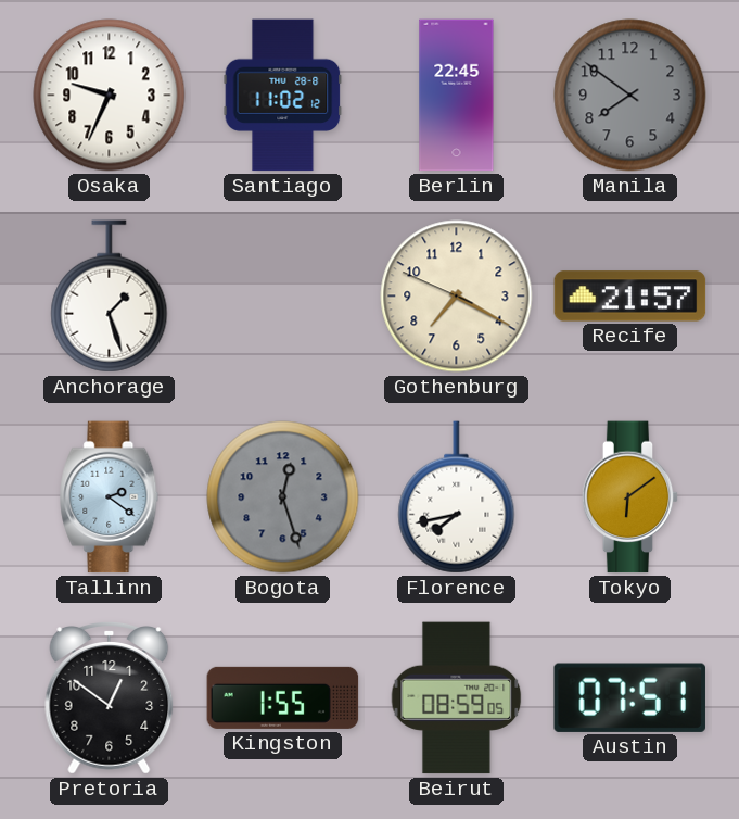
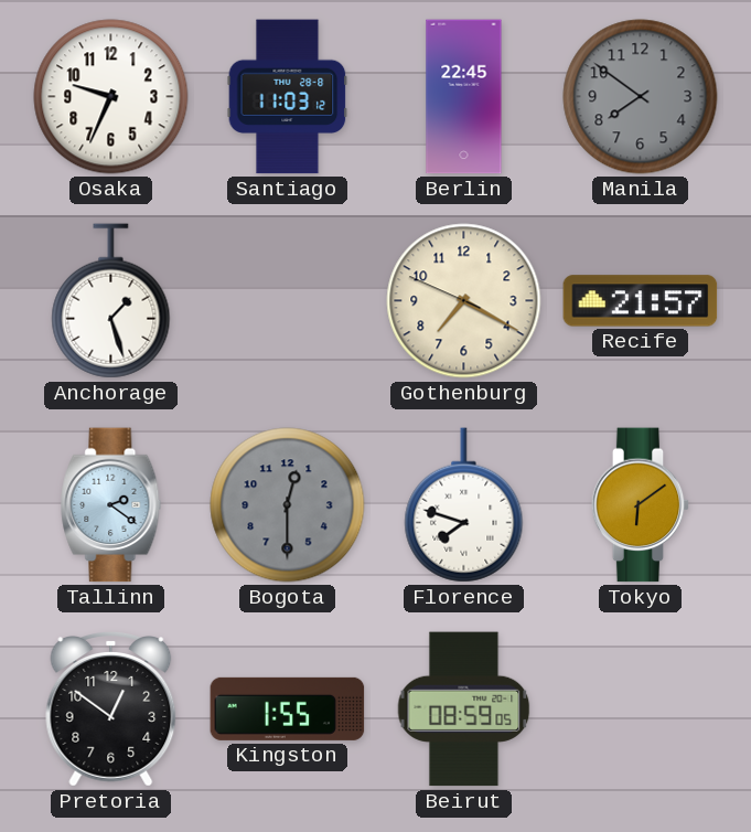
Santiago: 11:02 -> 11:03
Bogota: 12:27 -> 12:30
Florence: 7:43 -> 7:48
Austin: 07:51 -> none
